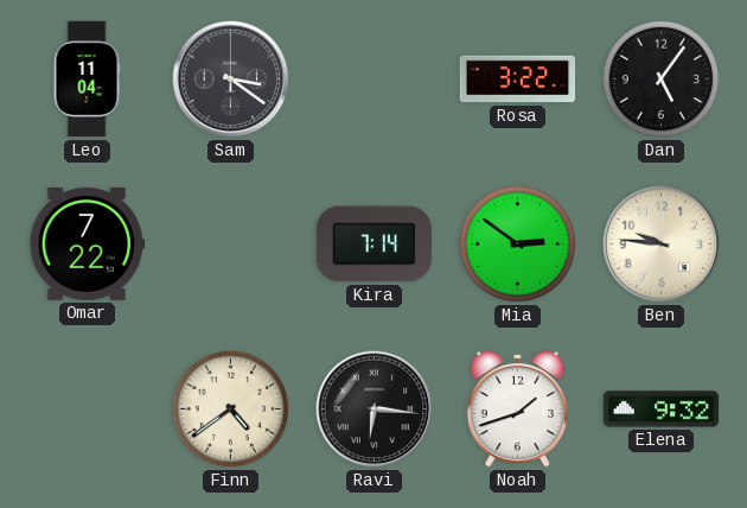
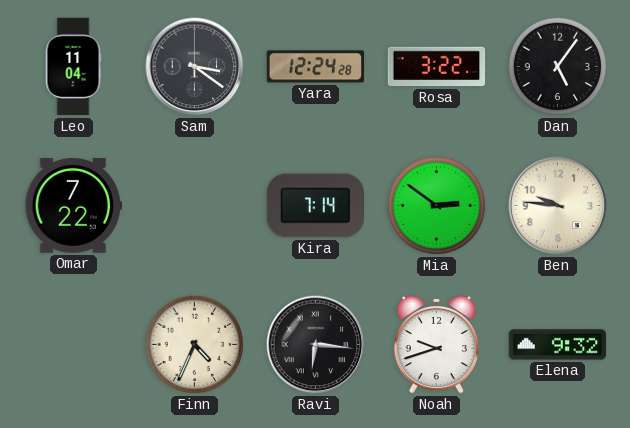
Yara: none -> 12:24
Finn: 4:39 -> 4:34
Noah: 1:42 -> 9:42
